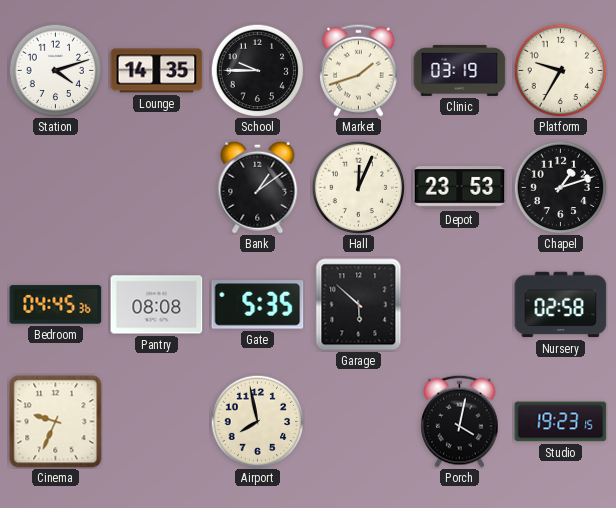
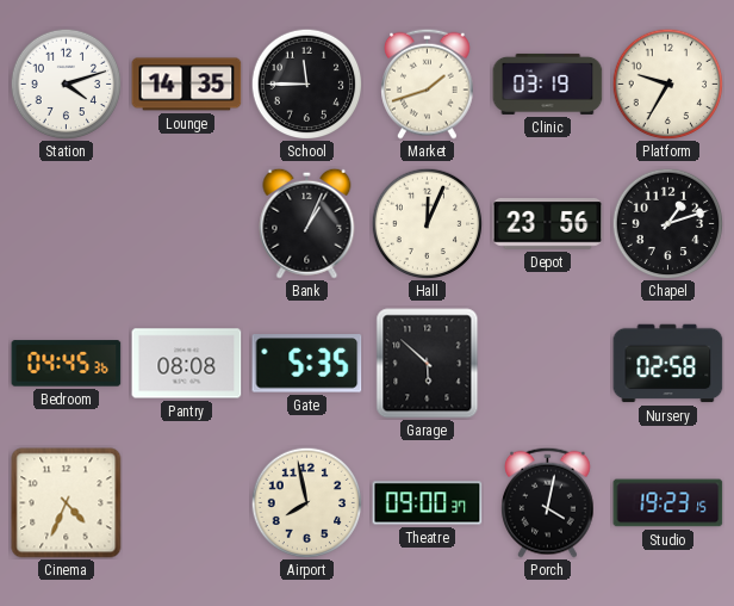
School: 9:45 -> 11:45
Bank: 1:09 -> 1:04
Depot: 23:53 -> 23:56
Cinema: 9:34 -> 4:34
Theatre: none -> 09:00
